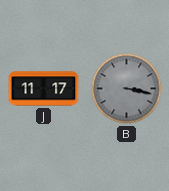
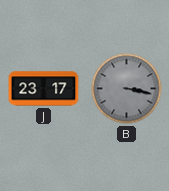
J: 11:17 -> 23:17
